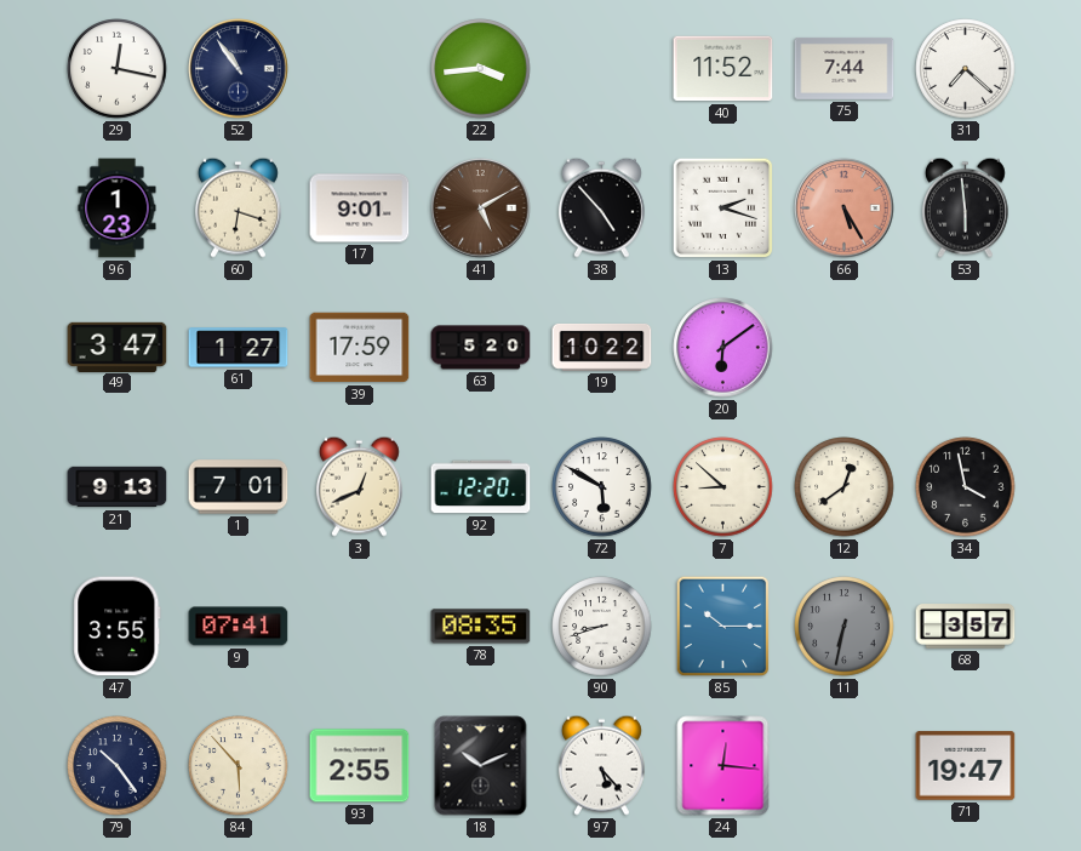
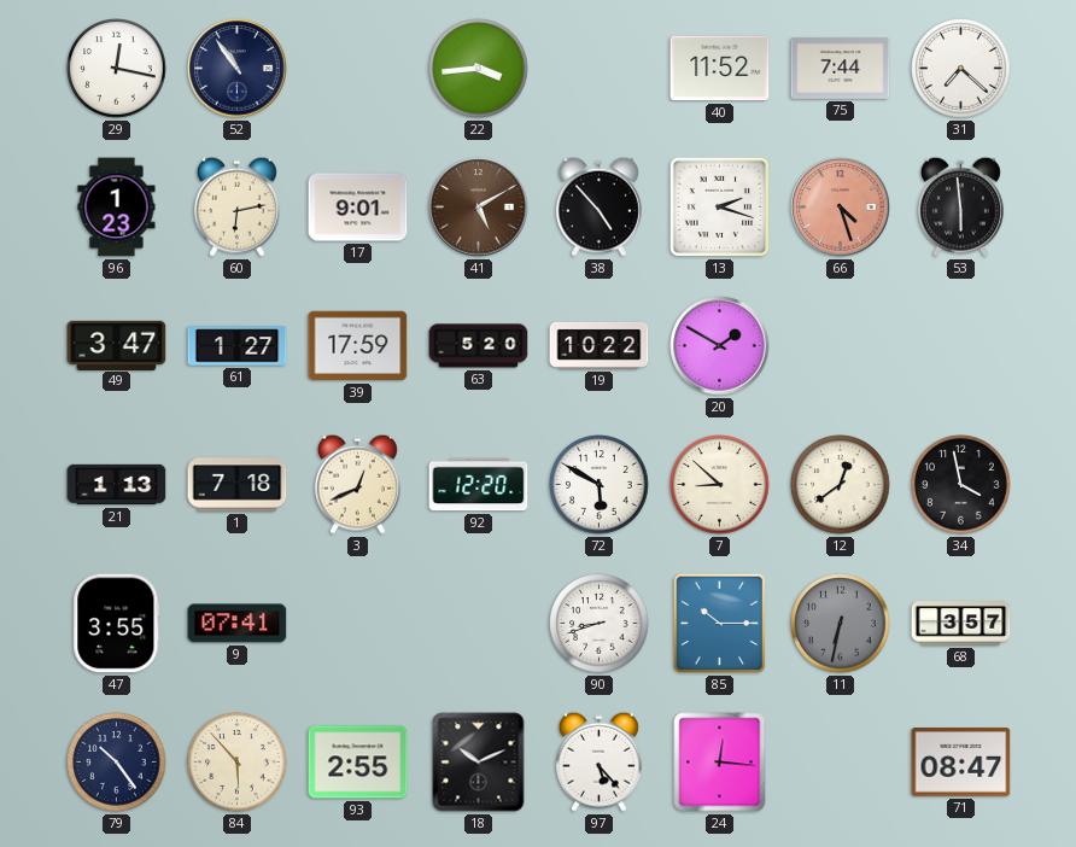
60: 6:18 -> 6:13
66: 5:25 -> 4:27
20: 6:09 -> 1:50
21: 9:13 -> 1:13
1: 7:01 -> 7:18
78: 08:35 -> none
71: 19:47 -> 08:47
